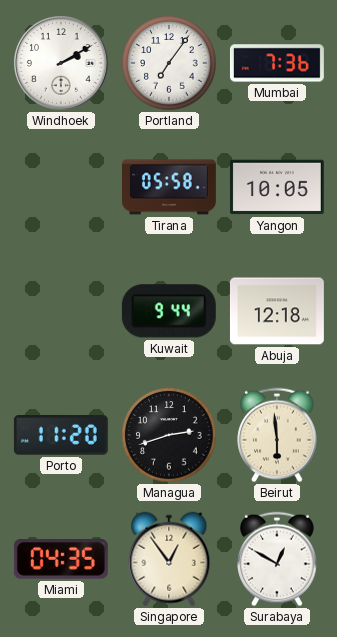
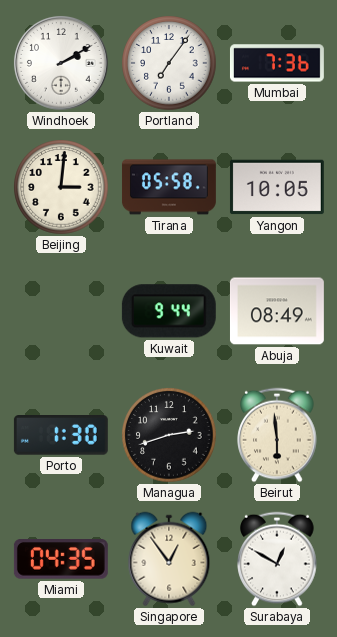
Beijing: none -> 3:01
Abuja: 12:18 -> 08:49
Porto: 11:20 -> 1:30
